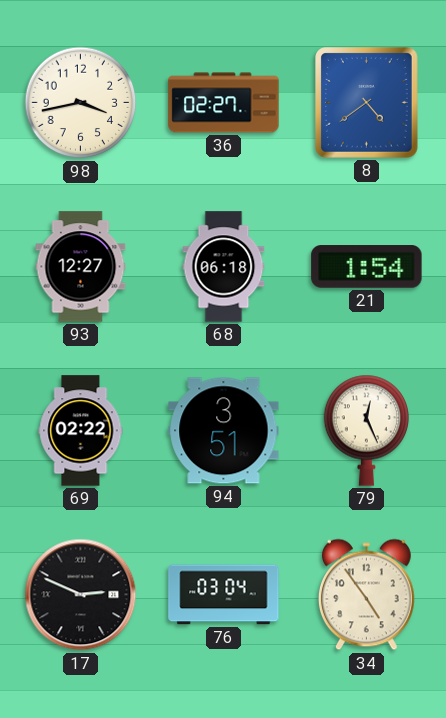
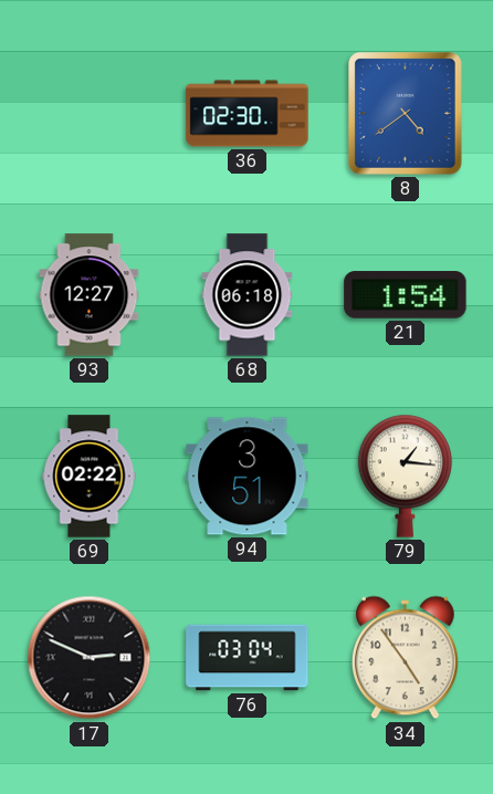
98: 3:43 -> none
36: 02:27 -> 02:30
79: 12:26 -> 1:16
